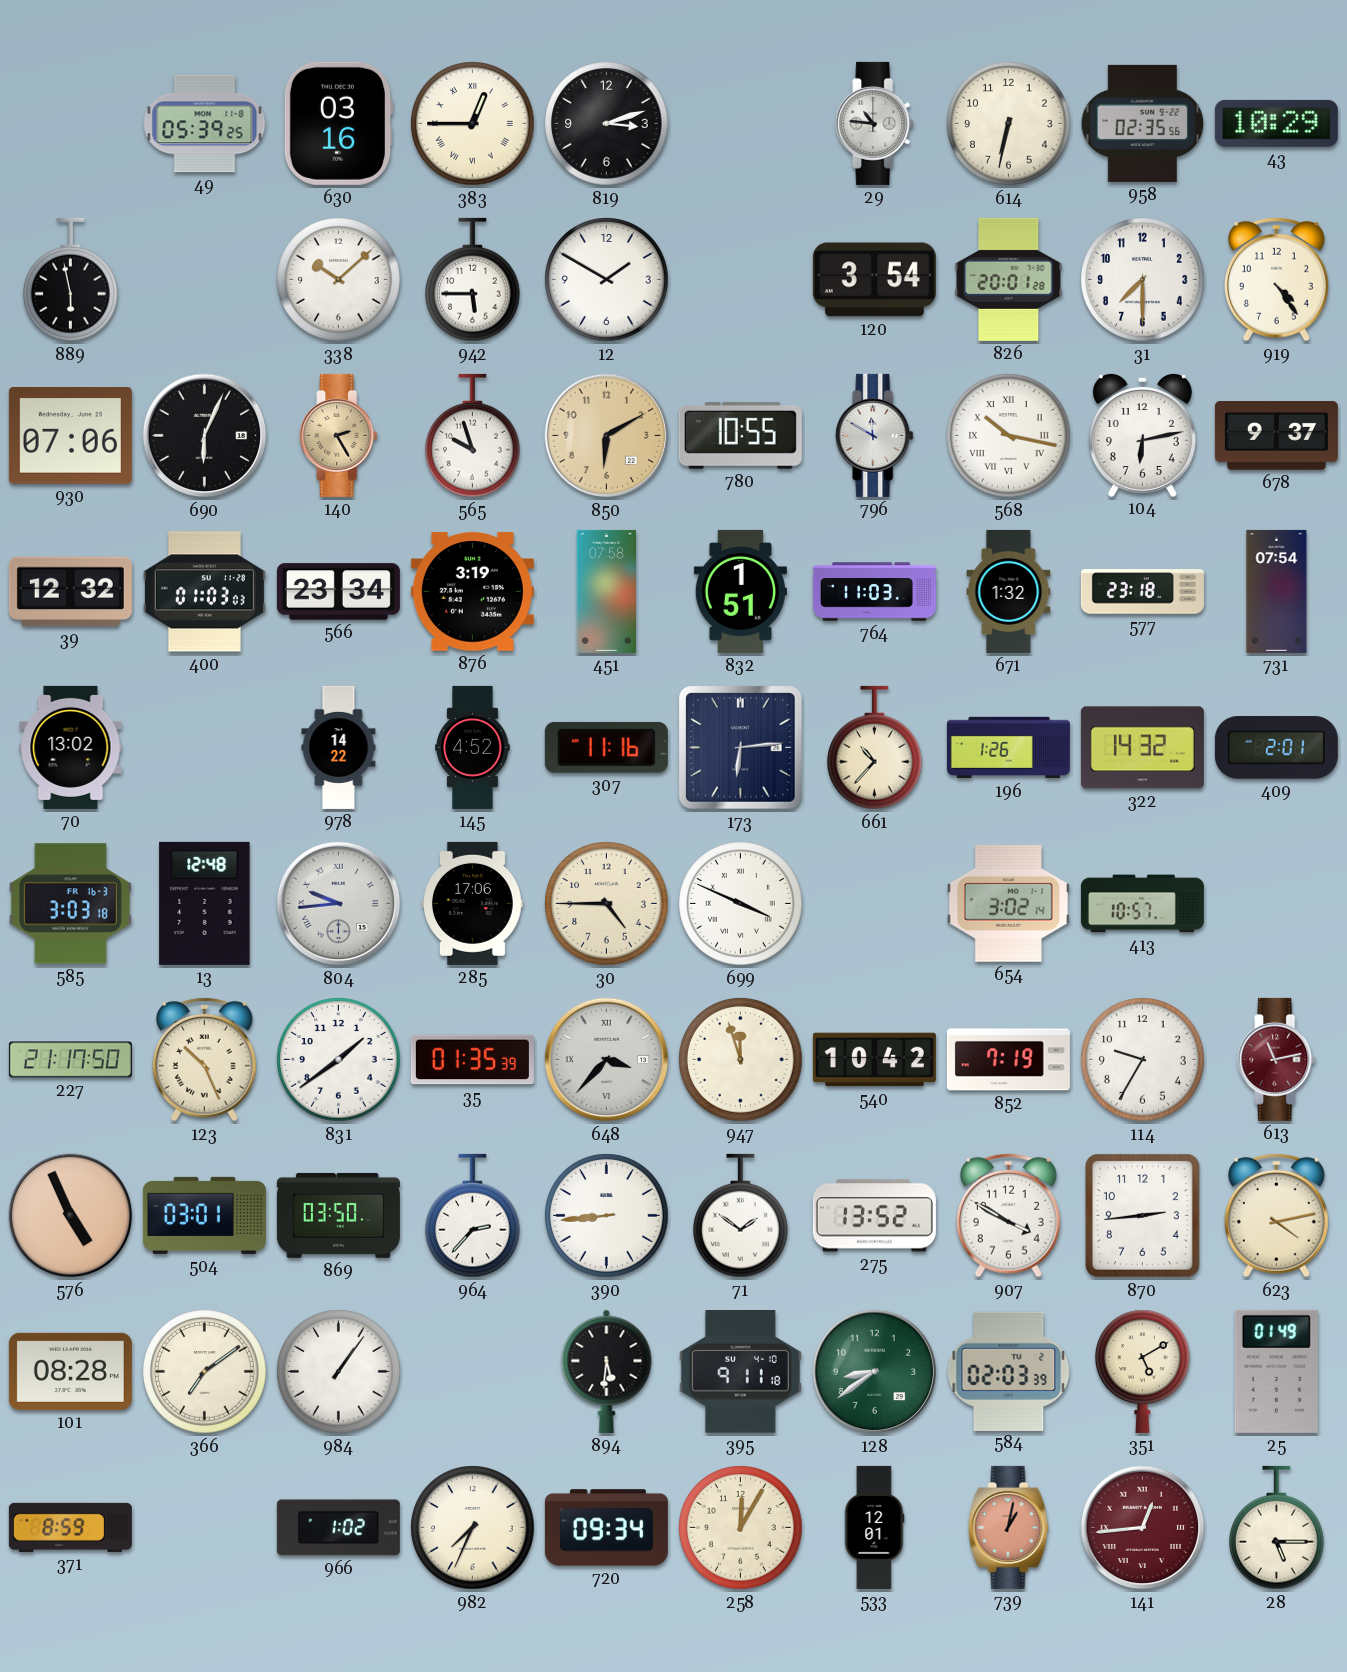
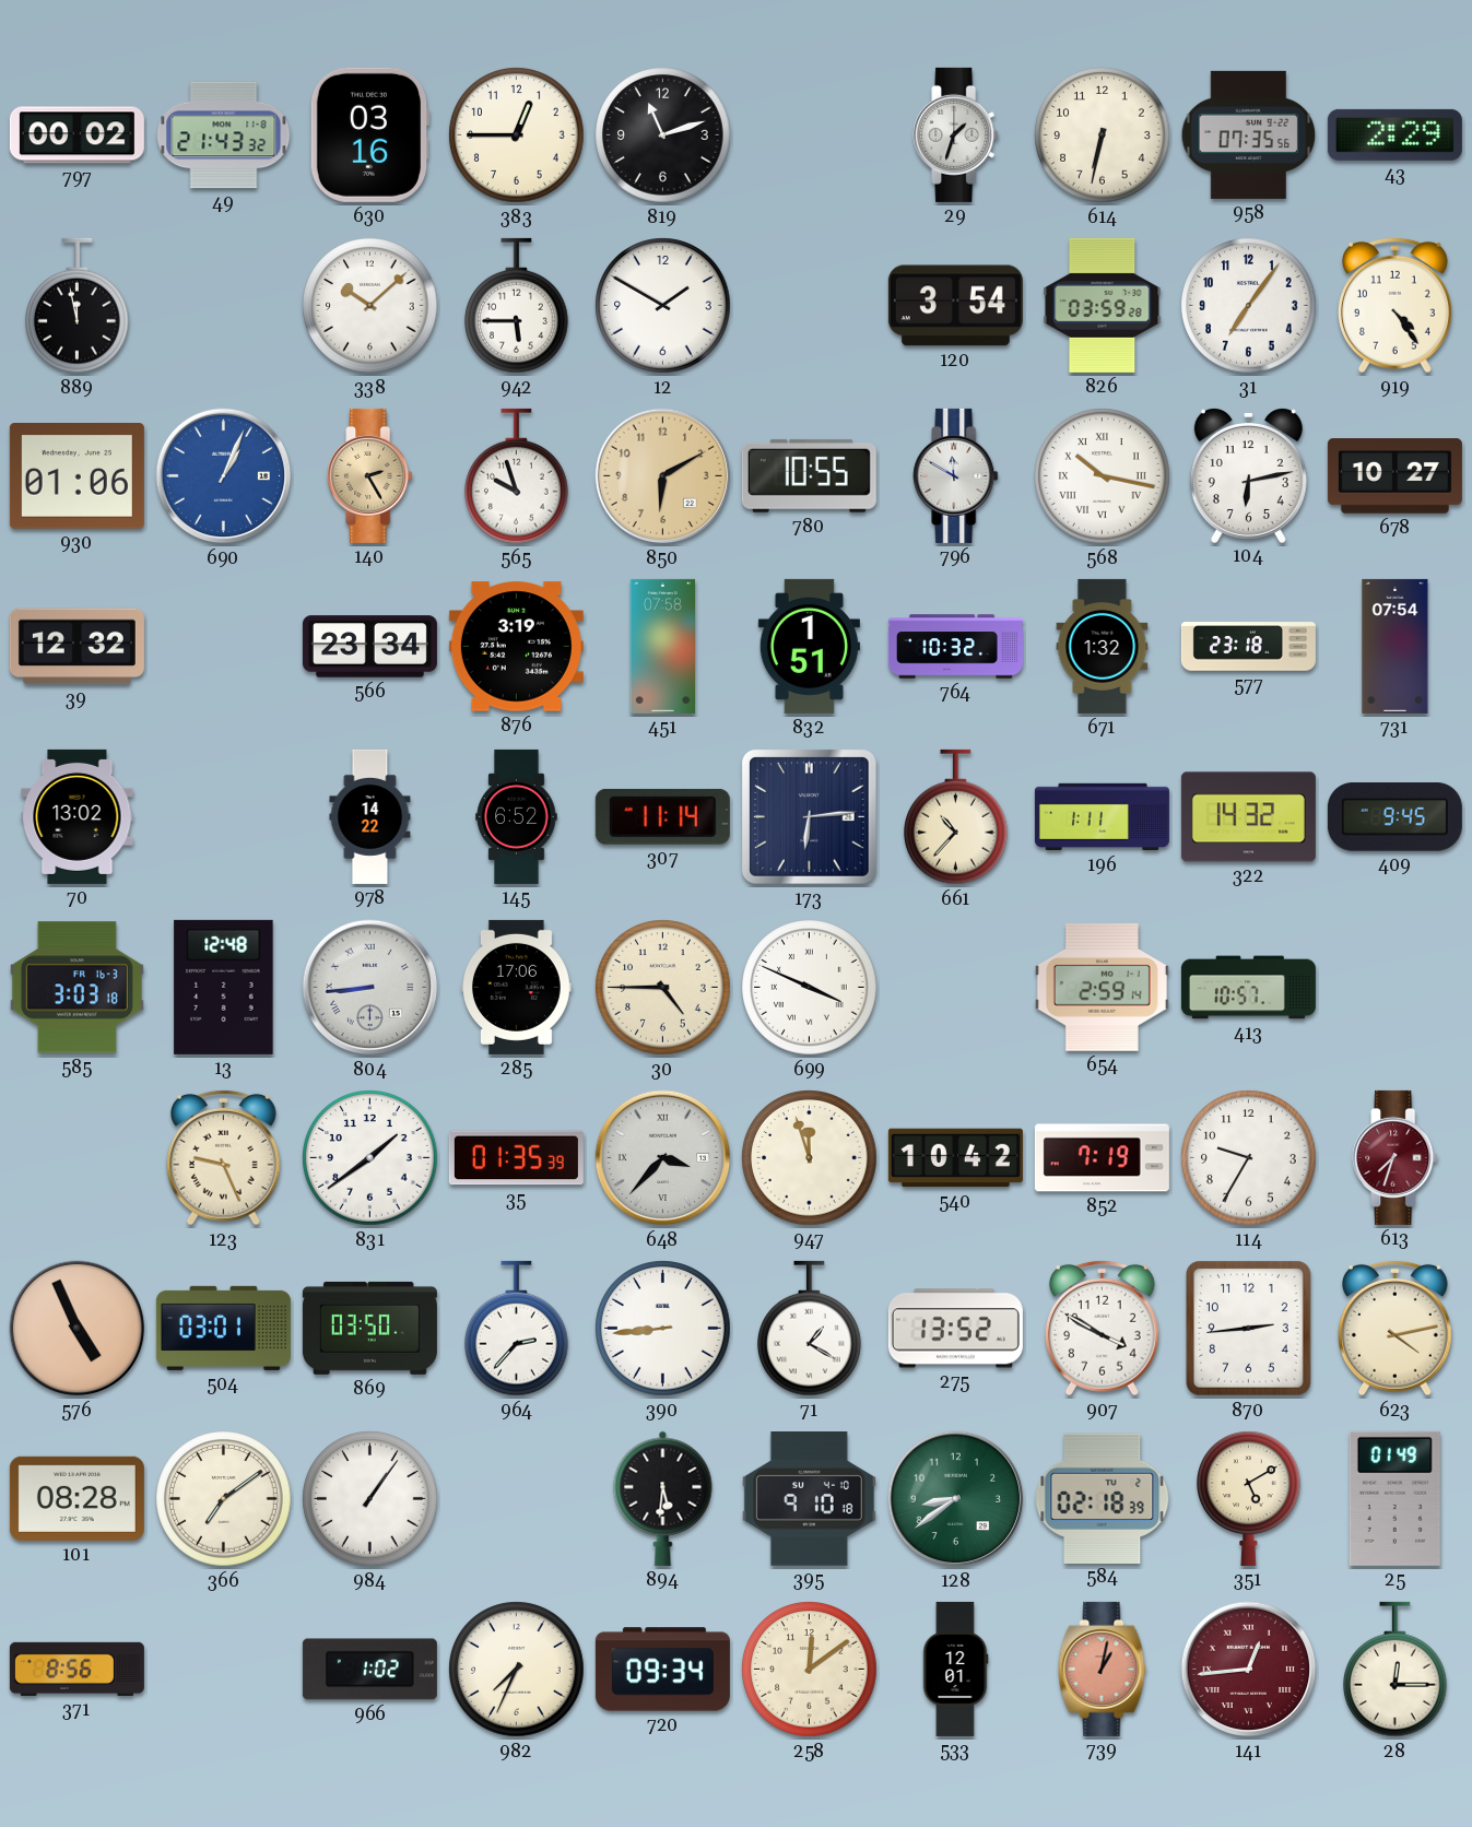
797: none -> 00:02
49: 05:39 -> 21:43
383 numerals: Roman -> Arabic
819: 3:12 -> 11:12
29: 10:46 -> 1:33
958: 02:35 -> 07:35
43: 10:29 -> 2:29
889: 5:58 -> 11:58
826: 20:01 -> 03:59
31: 7:30 -> 7:06
930: 07:06 -> 01:06
690: 6:04 -> 1:04
690 dial: black -> blue
678: 9:37 -> 10:27
400: 01:03 -> none
764: 11:03 -> 10:32
145: 4:52 -> 6:52
307: 11:16 -> 11:14
196: 1:26 -> 1:11
409: 2:01 -> 9:45
804: 9:44 -> 8:44
654: 3:02 -> 2:59
227: 21:17 -> none
123: 10:26 -> 9:26
613: 11:13 -> 7:33
71: 1:51 -> 1:20
395: 9:11 -> 9:10
584: 02:03 -> 02:18
371: 8:59 -> 8:56
258: 12:05 -> 12:09
28: 5:15 -> 12:15
